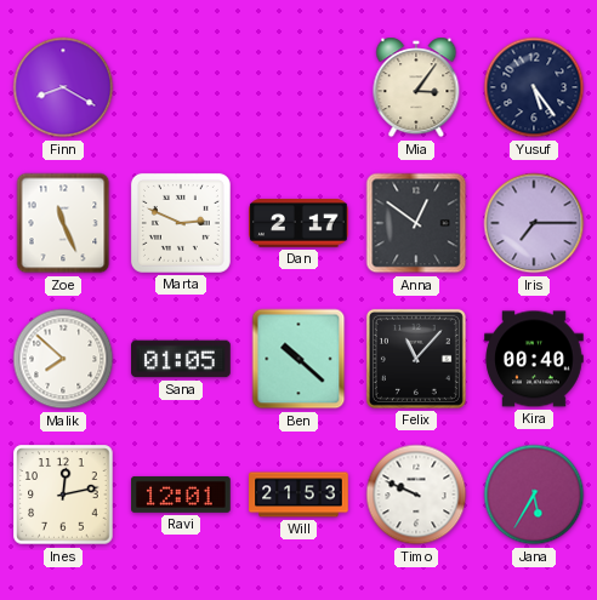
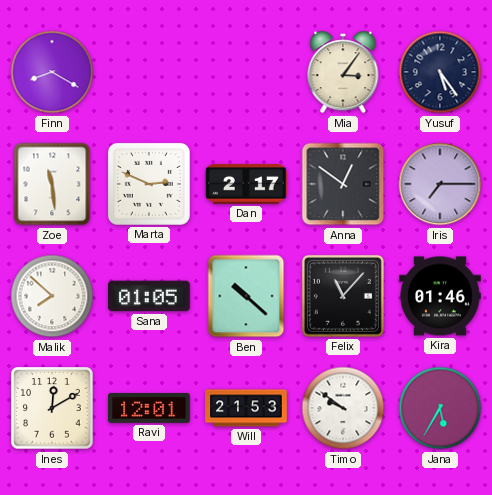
Zoe: 11:26 -> 11:29
Kira: 00:40 -> 01:46
Ines: 12:13 -> 12:10
Timo: 9:49 -> 9:51
